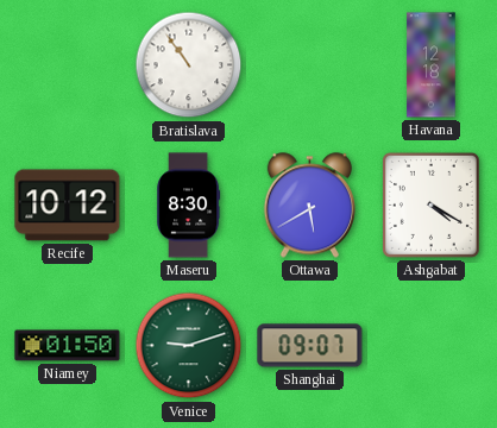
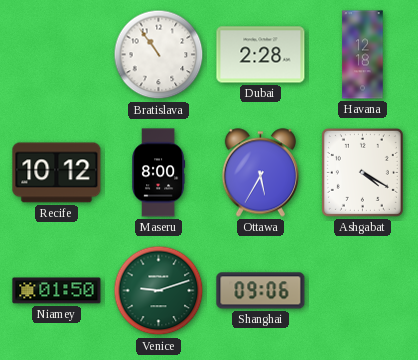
Dubai: none -> 2:28
Maseru: 8:30 -> 8:00
Ottawa: 5:40 -> 5:35
Shanghai: 09:07 -> 09:06
